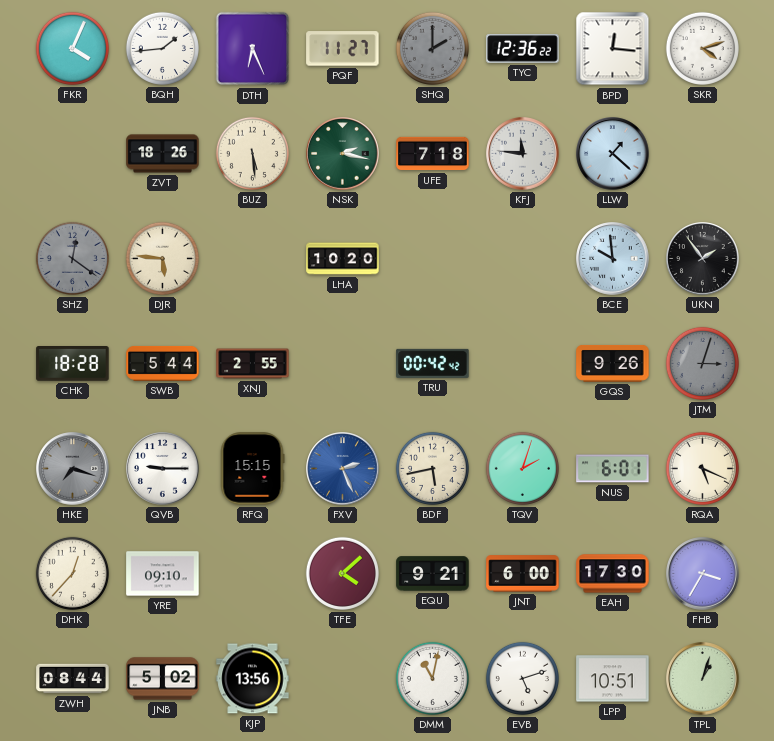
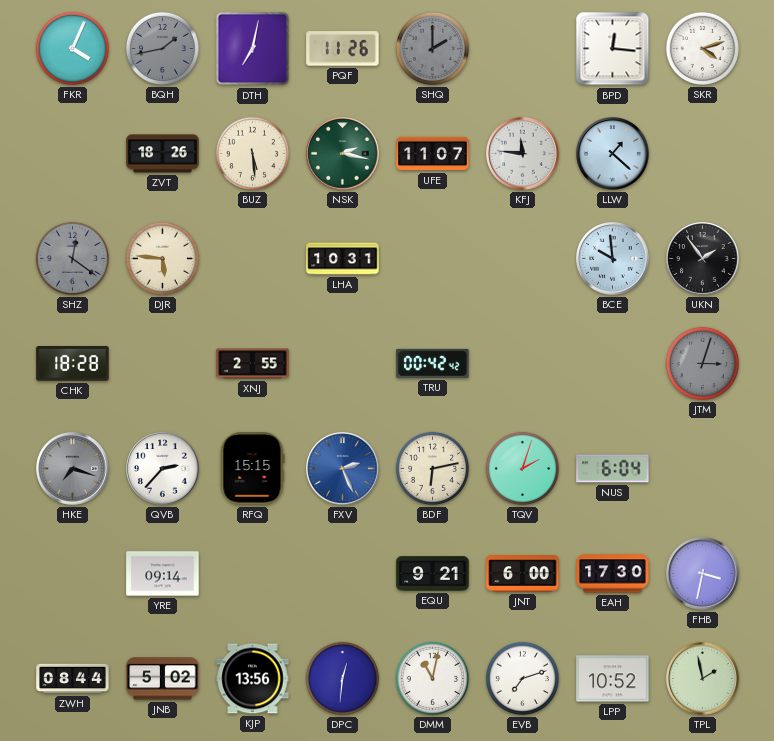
BQH: 1:44 -> 1:43
BQH dial: white -> grey
DTH: 6:26 -> 7:02
PQF: 11:27 -> 11:26
TYC: 12:36 -> none
UFE: 7:18 -> 11:07
LHA: 10:20 -> 10:31
SWB: 5:44 -> none
GQS: 9:26 -> none
QVB: 9:15 -> 2:37
BDF: 5:43 -> 6:13
NUS: 6:01 -> 6:04
RQA: 5:19 -> none
DHK: 12:37 -> none
YRE: 09:10 -> 09:14
TFE: 4:08 -> none
FHB: 3:35 -> 3:32
DPC: none -> 12:31
EVB: 5:12 -> 7:12
LPP: 10:51 -> 10:52
TPL: 1:03 -> 1:58
